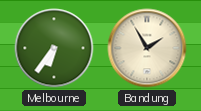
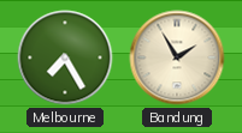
Melbourne: 6:36 -> 7:25
